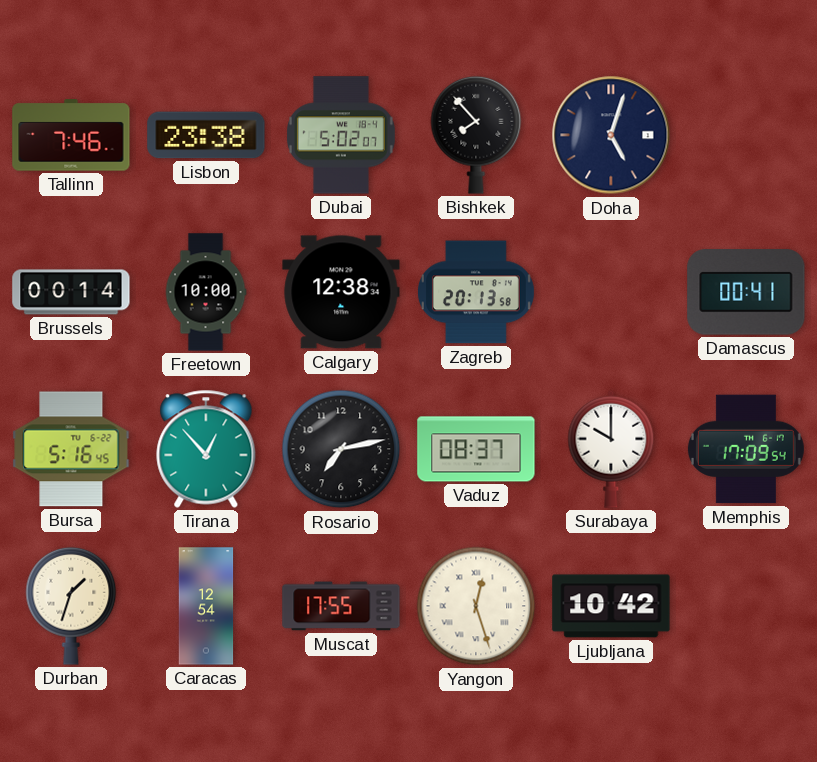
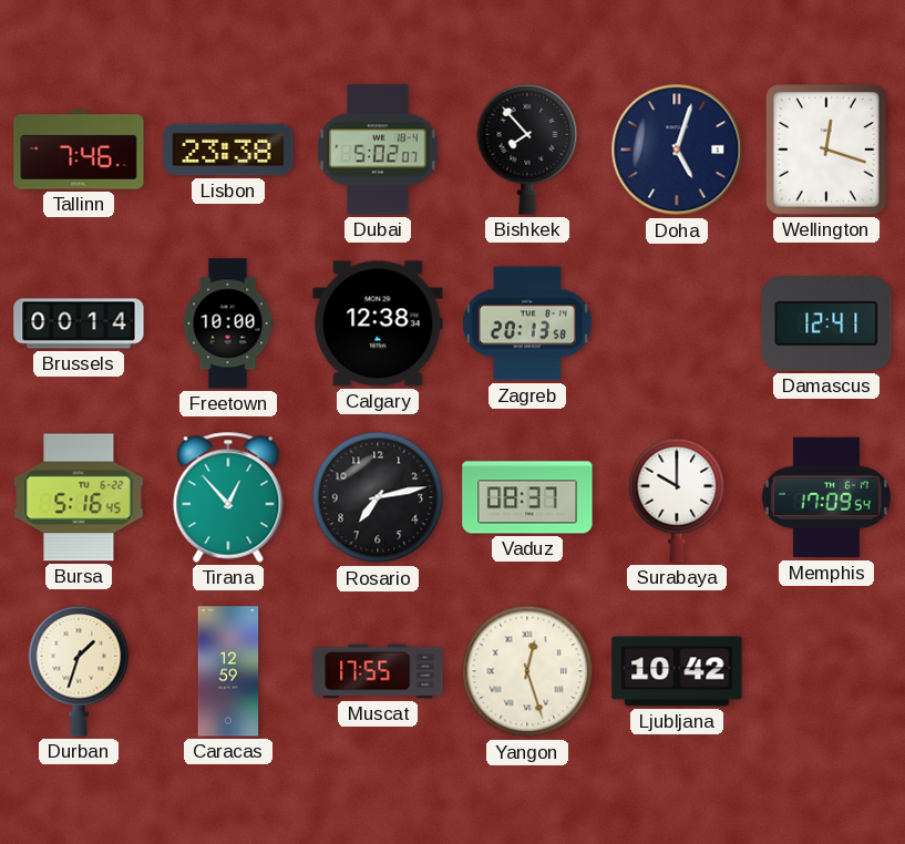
Wellington: none -> 12:18
Damascus: 00:41 -> 12:41
Caracas: 12:54 -> 12:59
